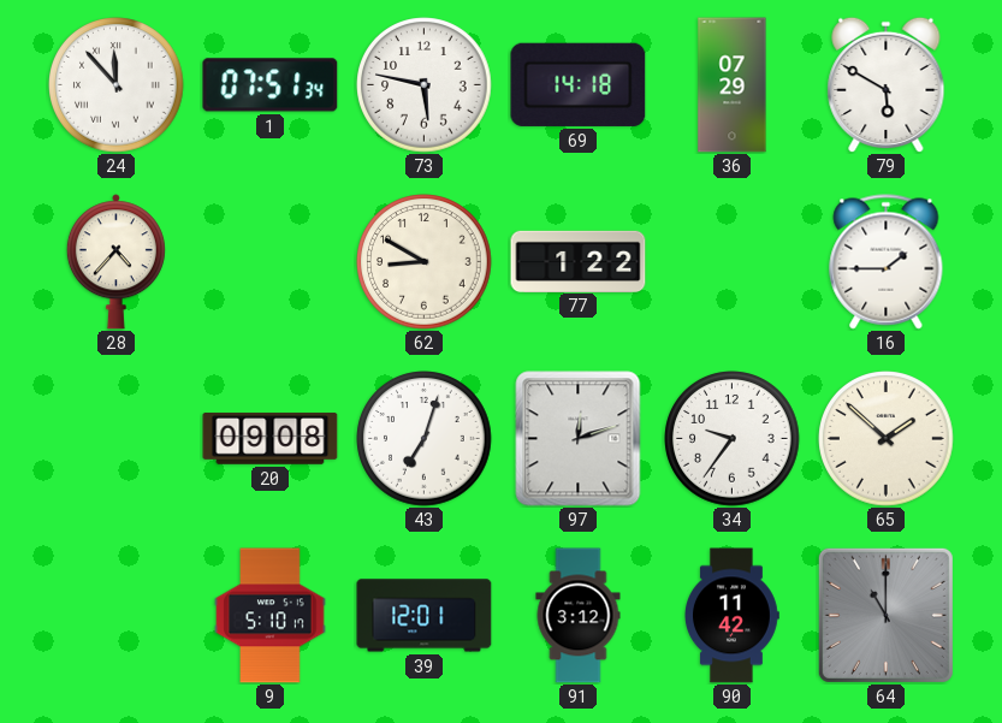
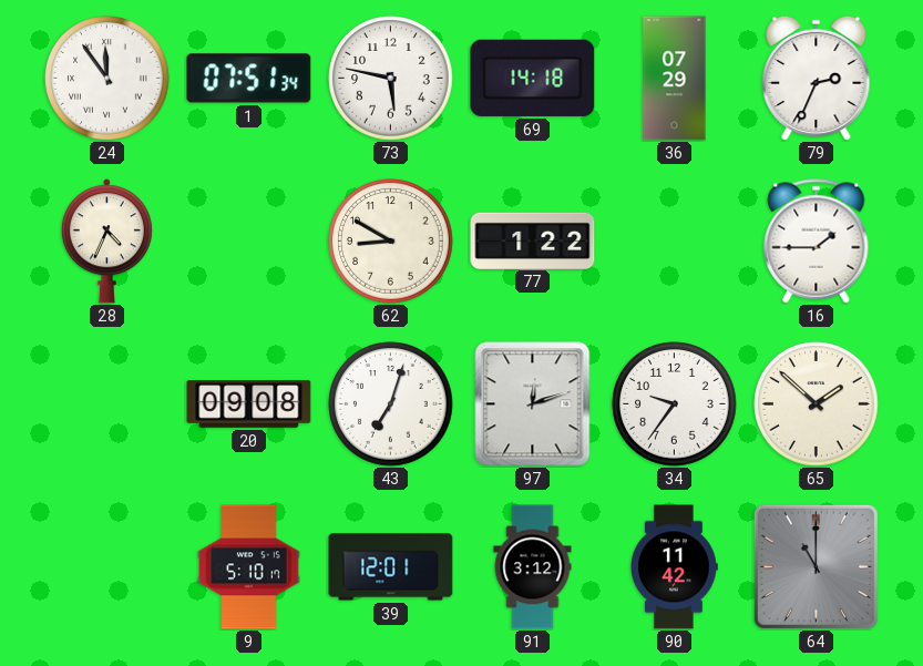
24: 11:53 -> 11:54
79: 5:50 -> 2:34
28: 4:37 -> 4:34
